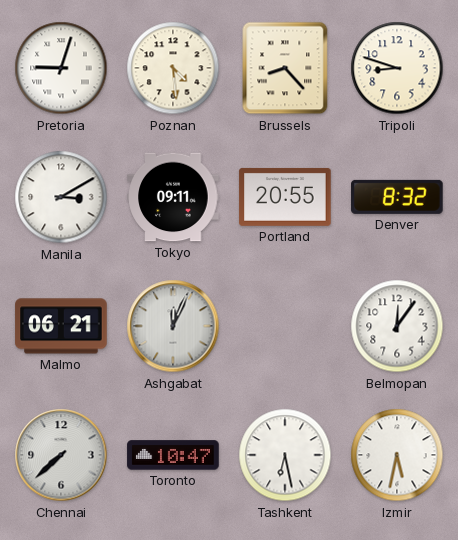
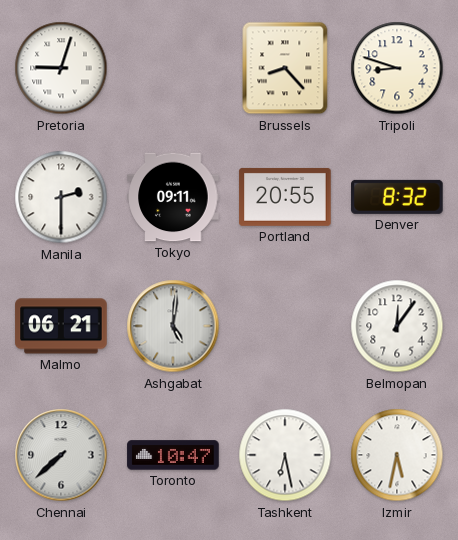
Poznan: 4:29 -> none
Manila: 3:10 -> 2:30
Ashgabat: 12:04 -> 5:01
